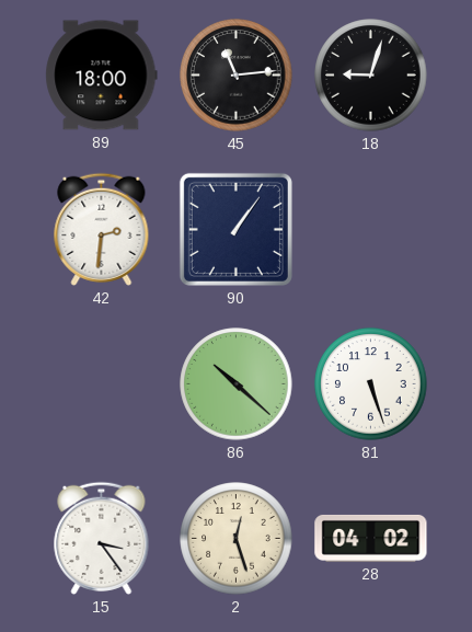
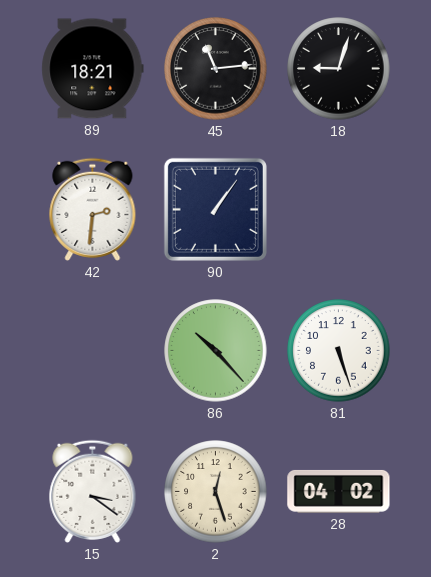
89: 18:00 -> 18:21
86: 10:22 -> 10:23
15: 3:24 -> 3:21
